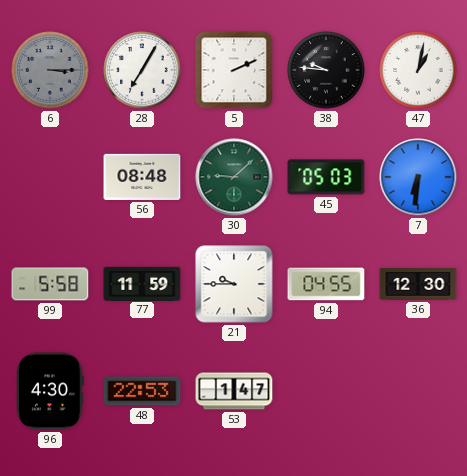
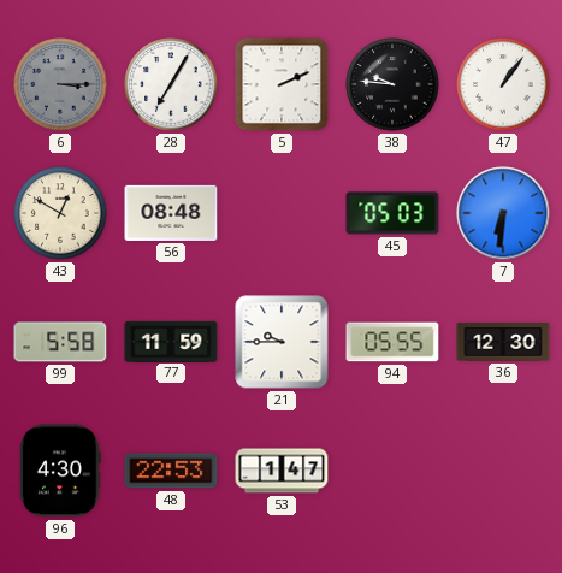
47: 1:02 -> 1:06
43: none -> 12:50
30: 9:08 -> none
94: 04:55 -> 05:55
